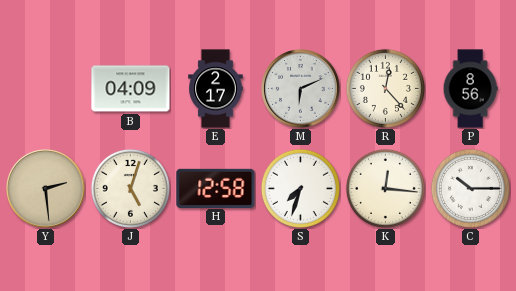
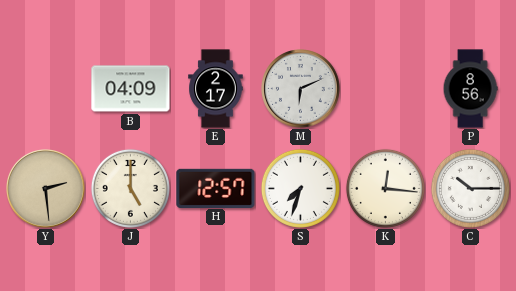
R: 12:23 -> none
J: 5:03 -> 5:00
H: 12:58 -> 12:57
